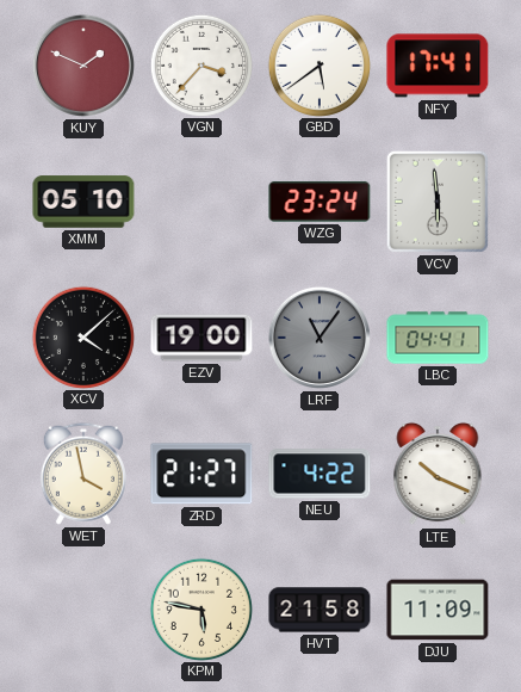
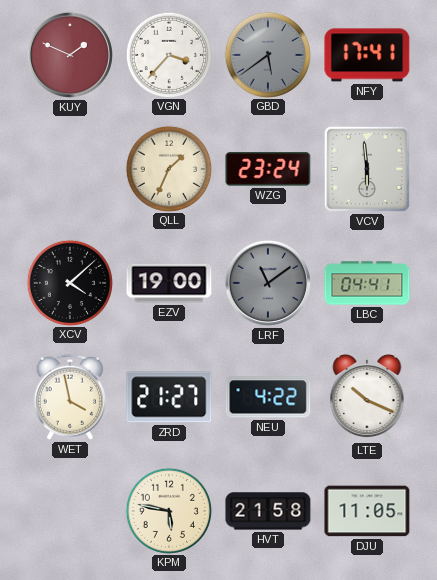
GBD dial: white -> grey
XMM: 05:10 -> none
QLL: none -> 1:34
LRF: 11:06 -> 11:09
DJU: 11:09 -> 11:05
